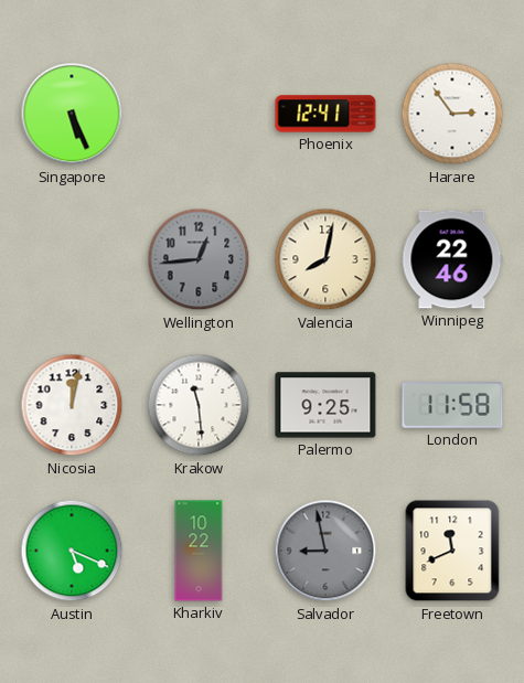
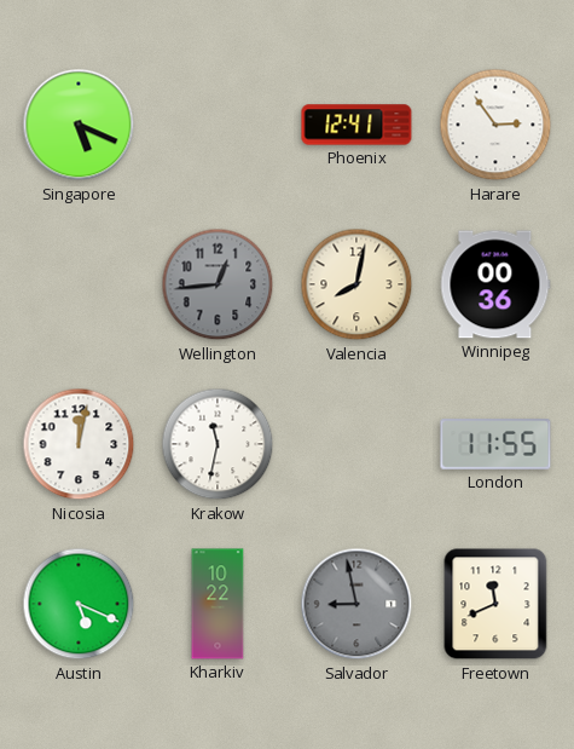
Singapore: 5:26 -> 5:19
Winnipeg: 22:46 -> 00:36
Krakow: 11:29 -> 11:32
Palermo: 9:25 -> none
London: 11:58 -> 11:55
